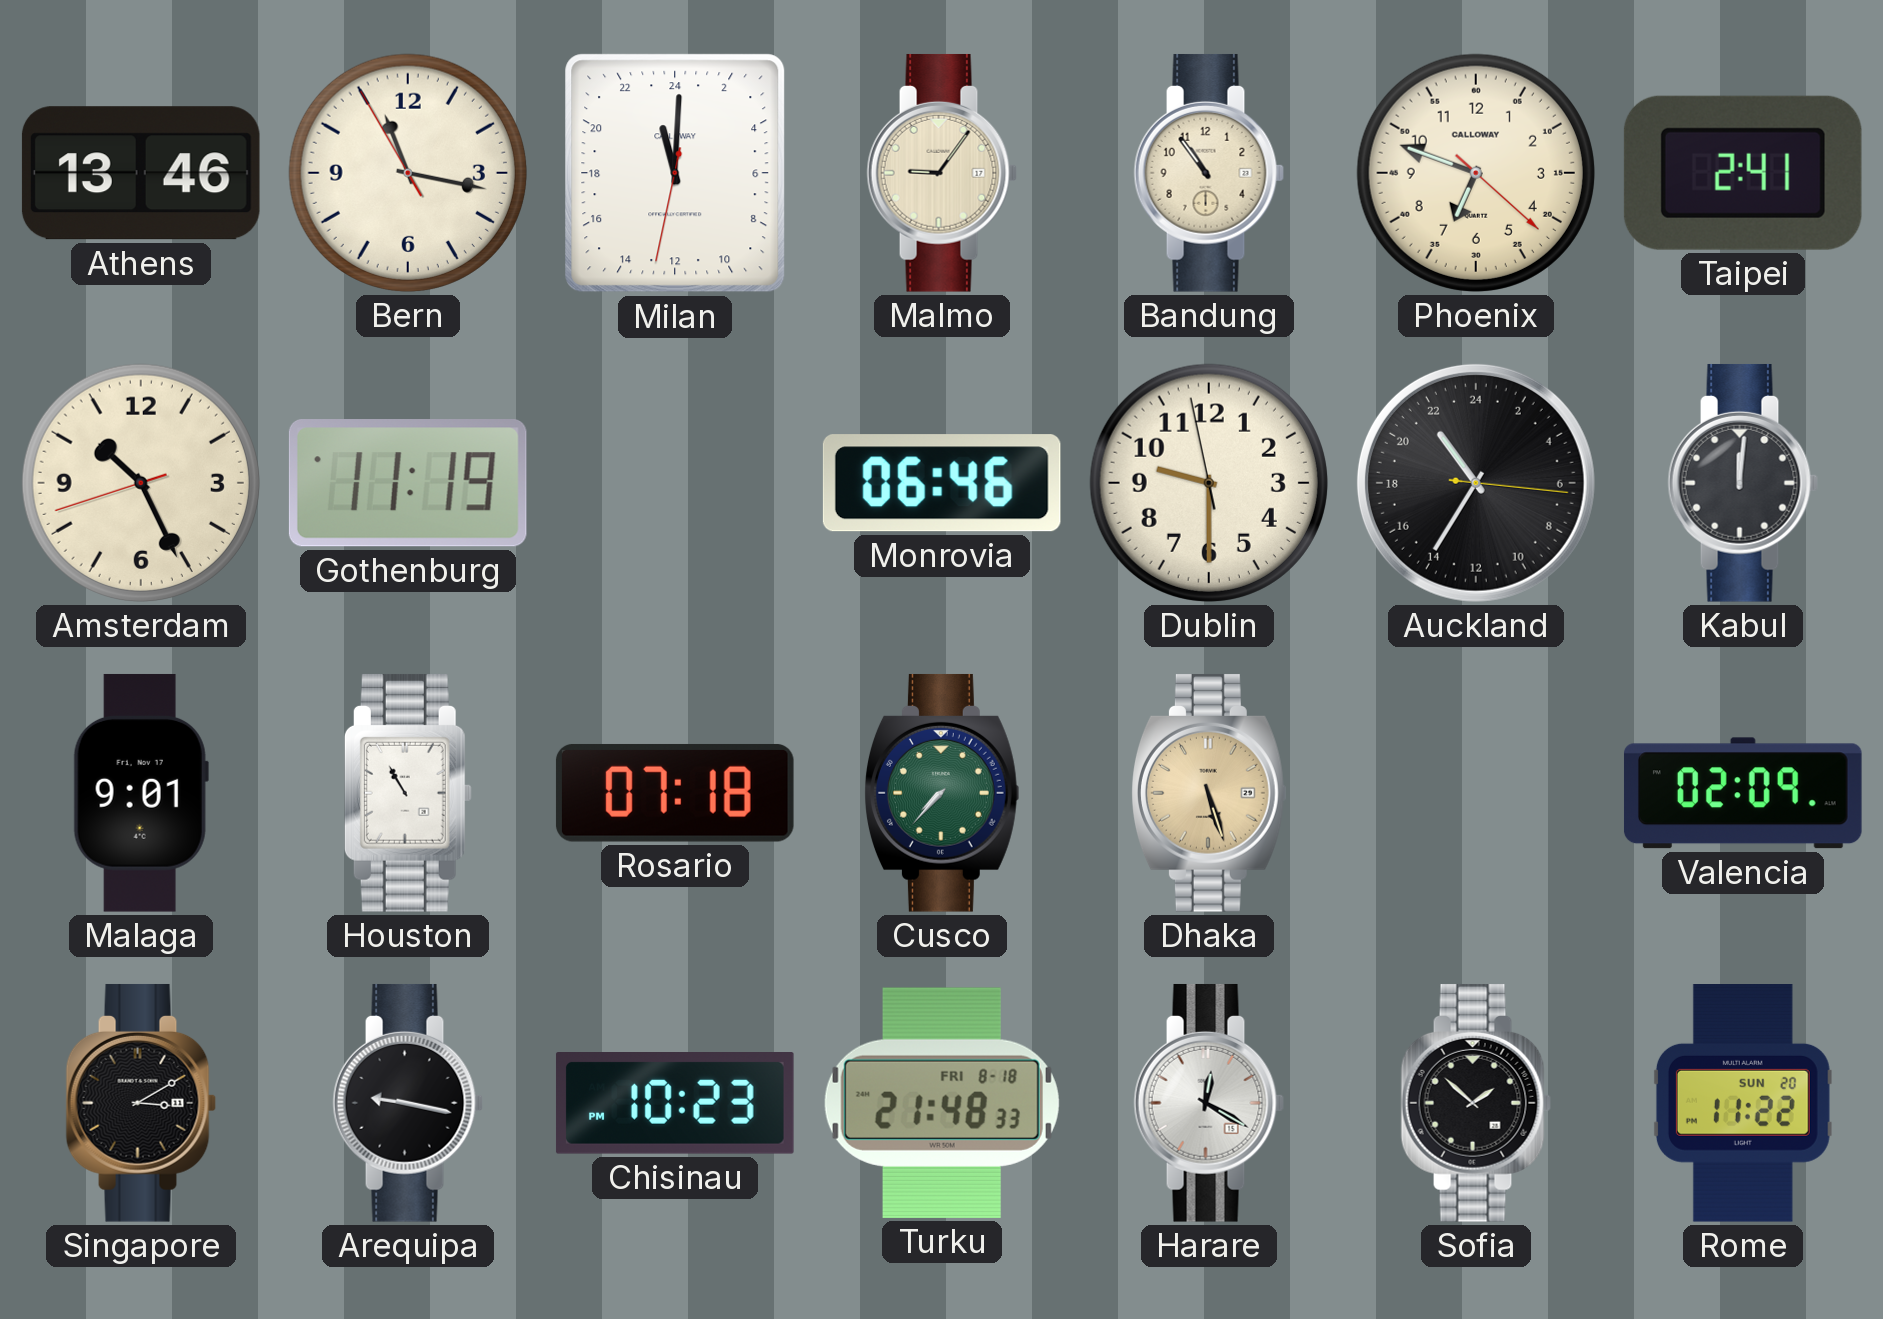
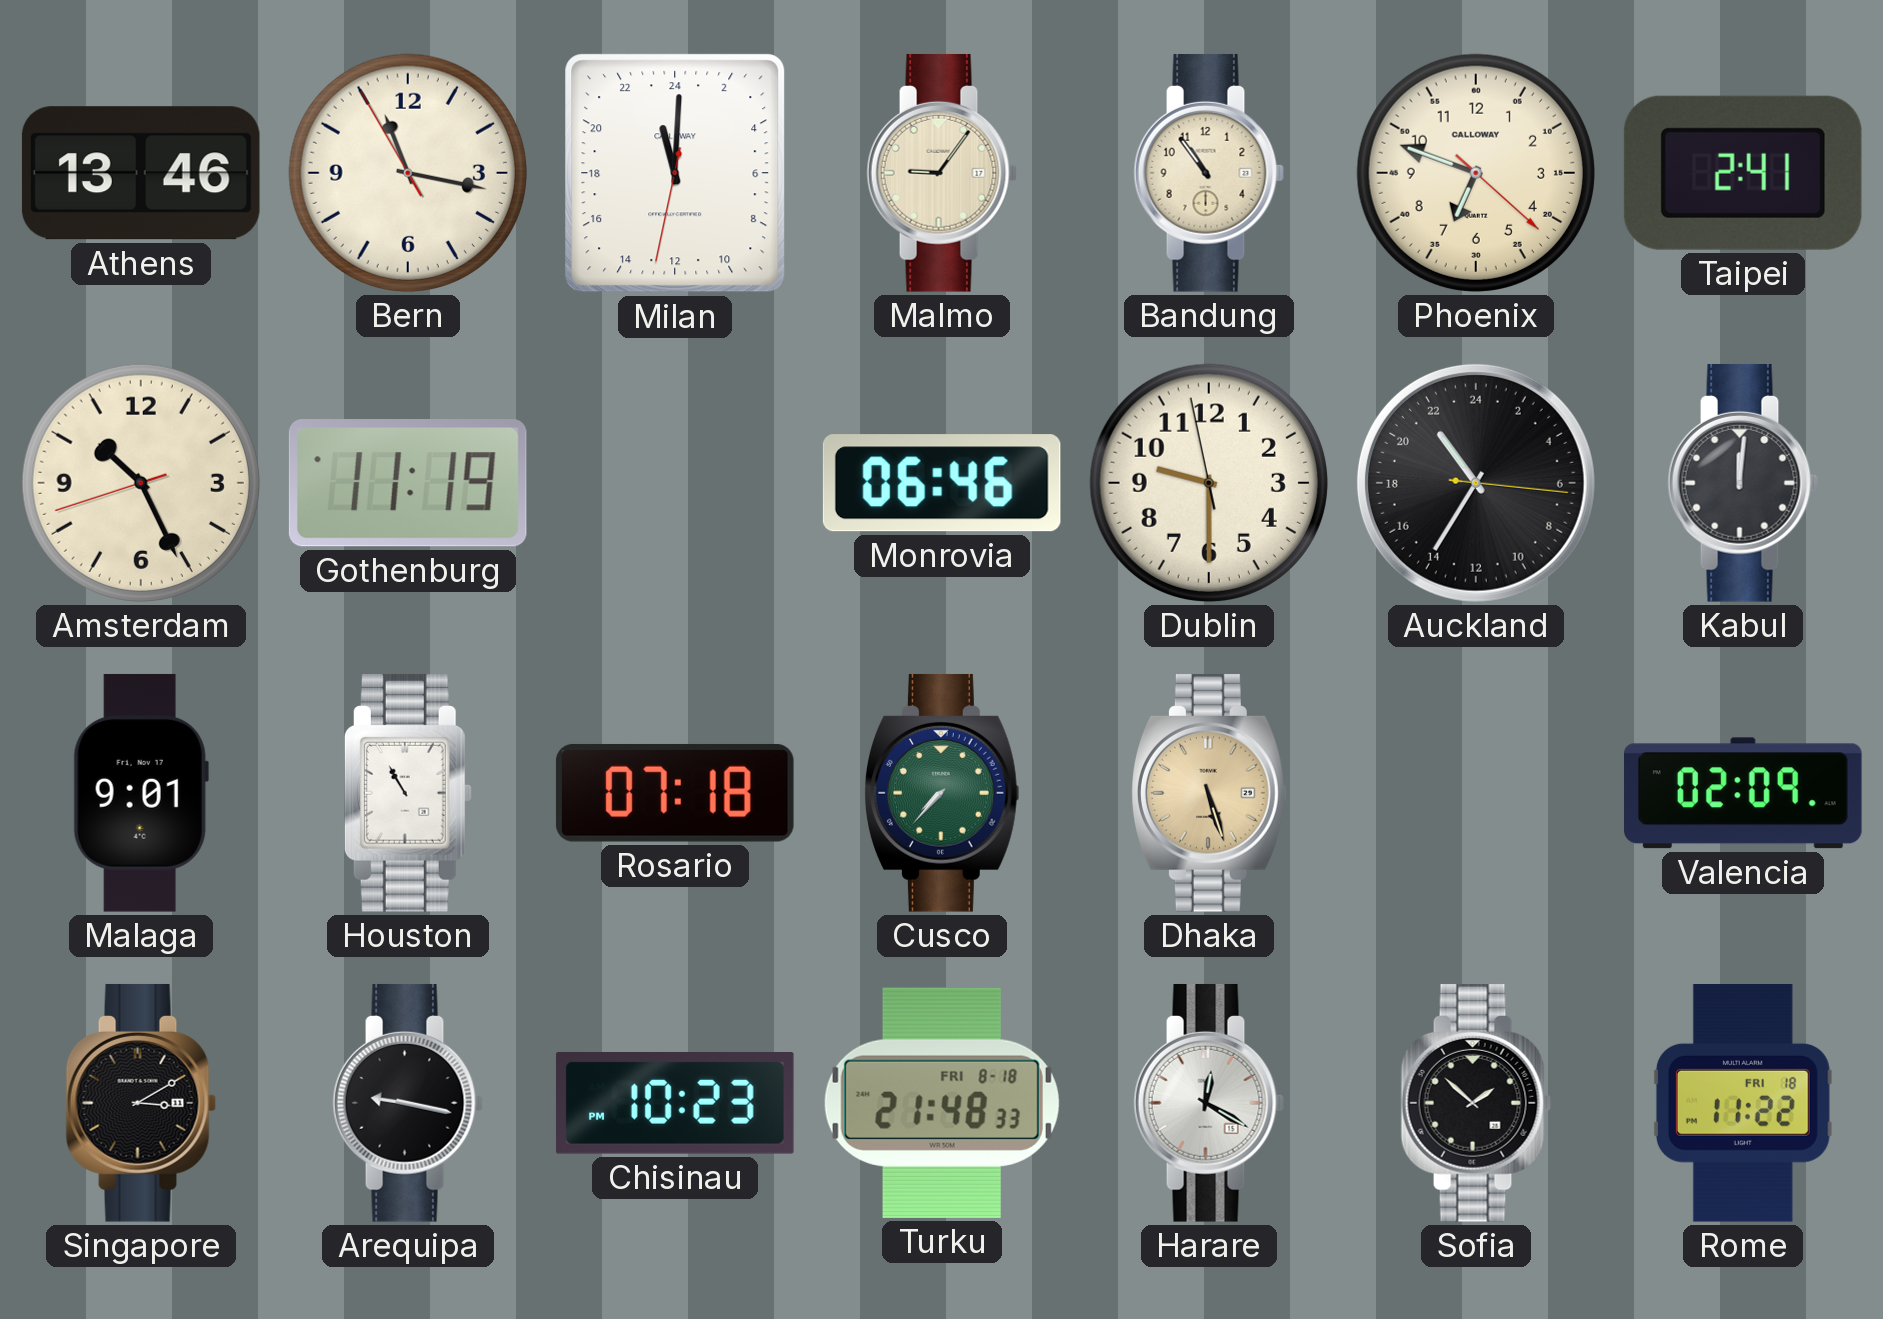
Rome date: SUN 20 -> FRI 18
